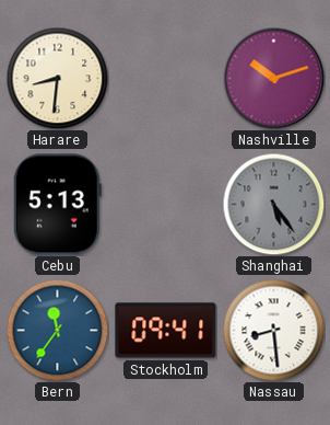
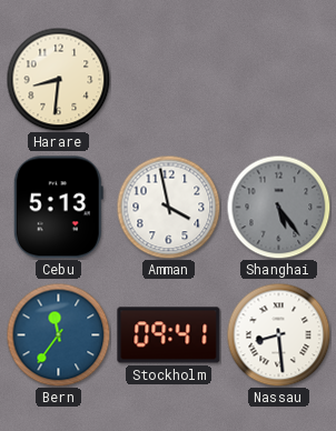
Nashville: 10:12 -> none
Amman: none -> 3:58
